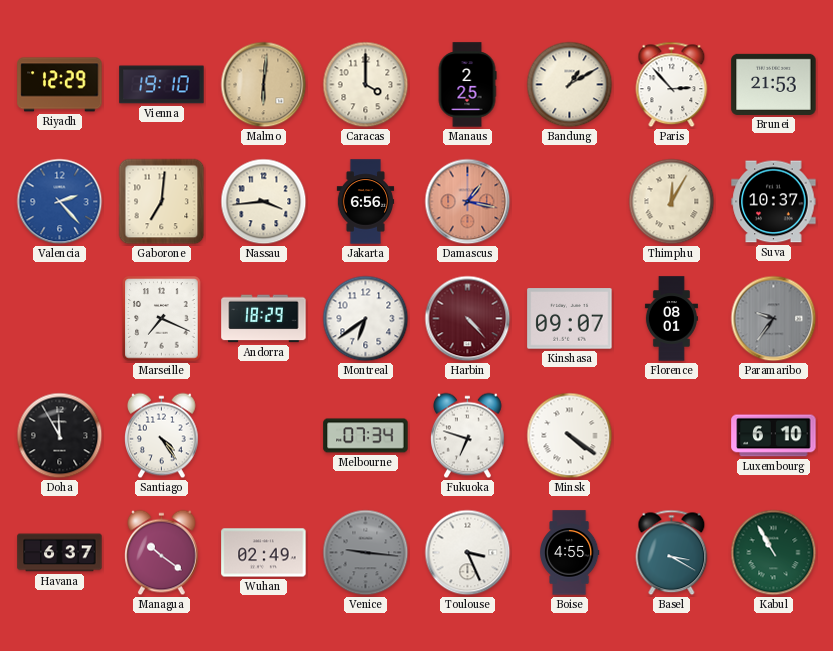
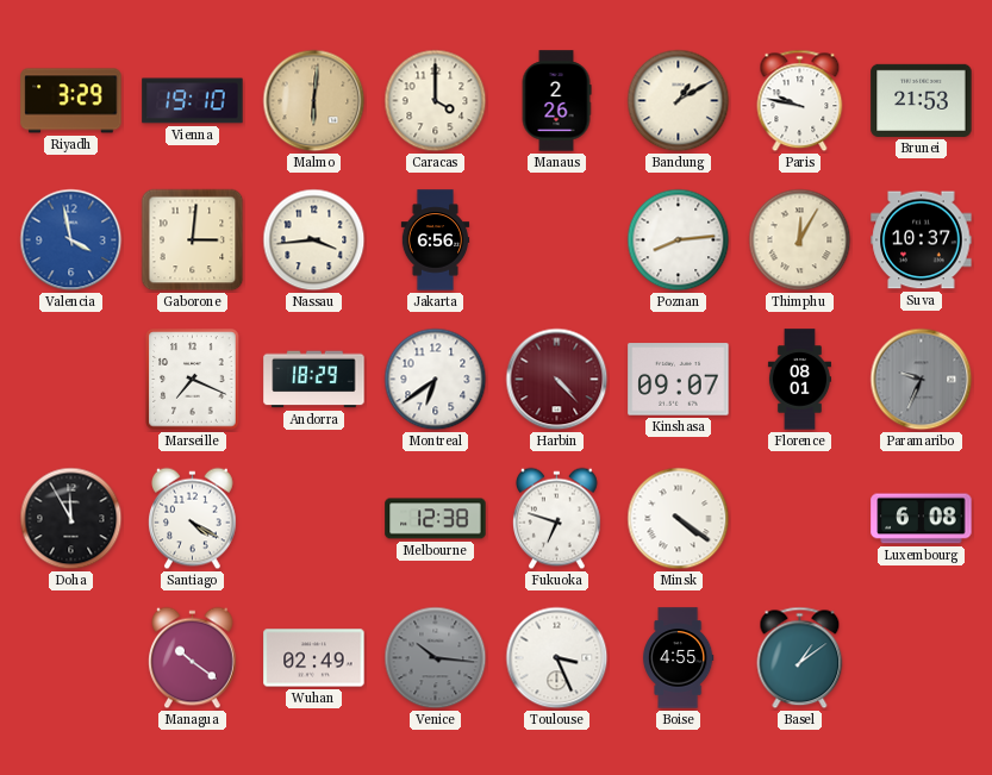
Riyadh: 12:29 -> 3:29
Manaus: 2:25 -> 2:26
Paris: 2:53 -> 9:47
Valencia: 2:23 -> 3:58
Gaborone: 7:01 -> 3:01
Damascus: 1:17 -> none
Poznan: none -> 8:14
Paramaribo: 9:36 -> 9:34
Santiago: 4:24 -> 4:20
Melbourne: 07:34 -> 12:38
Luxembourg: 6:10 -> 6:08
Havana: 6:37 -> none
Venice: 9:16 -> 10:16
Basel: 3:20 -> 1:09
Kabul: 10:55 -> none
